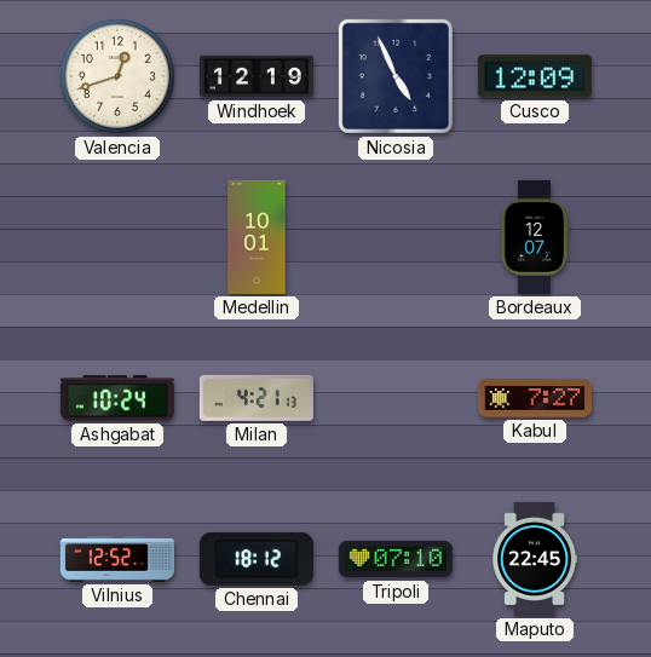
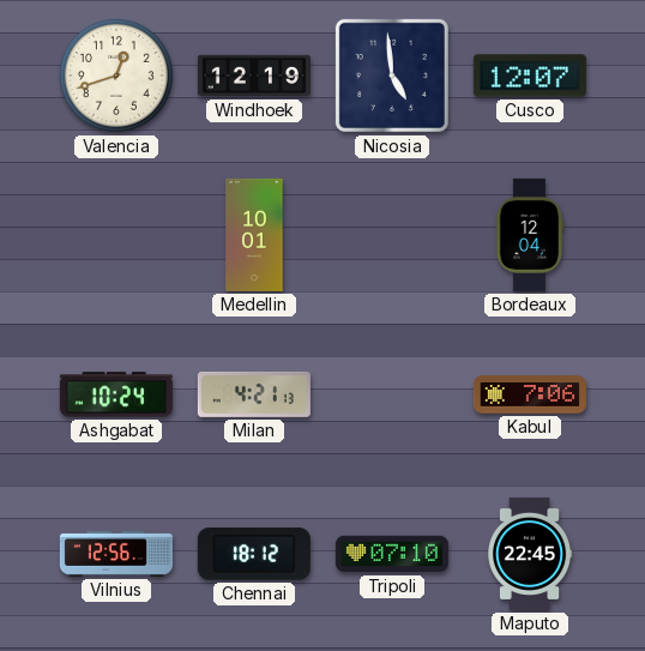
Nicosia: 4:56 -> 4:59
Cusco: 12:09 -> 12:07
Bordeaux: 12:07 -> 12:04
Kabul: 7:27 -> 7:06
Vilnius: 12:52 -> 12:56
